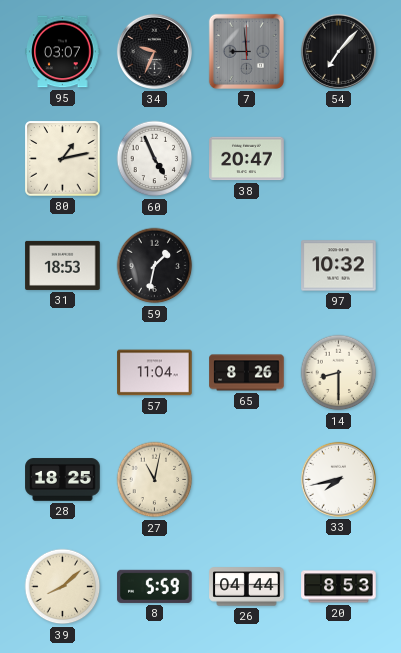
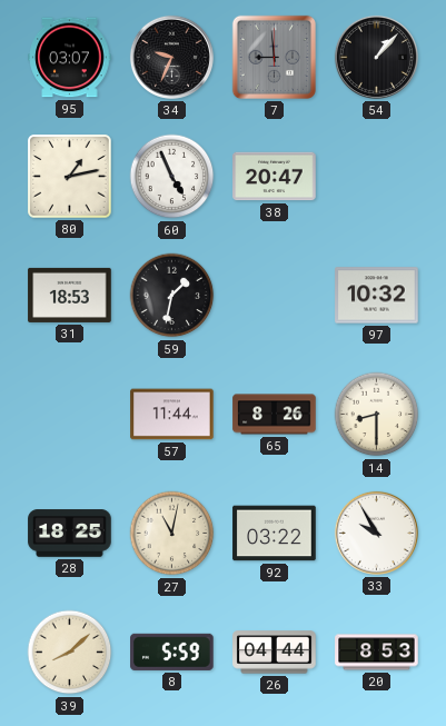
54: 7:07 -> 1:07
57: 11:04 -> 11:44
92: none -> 03:22
33: 7:43 -> 9:55
